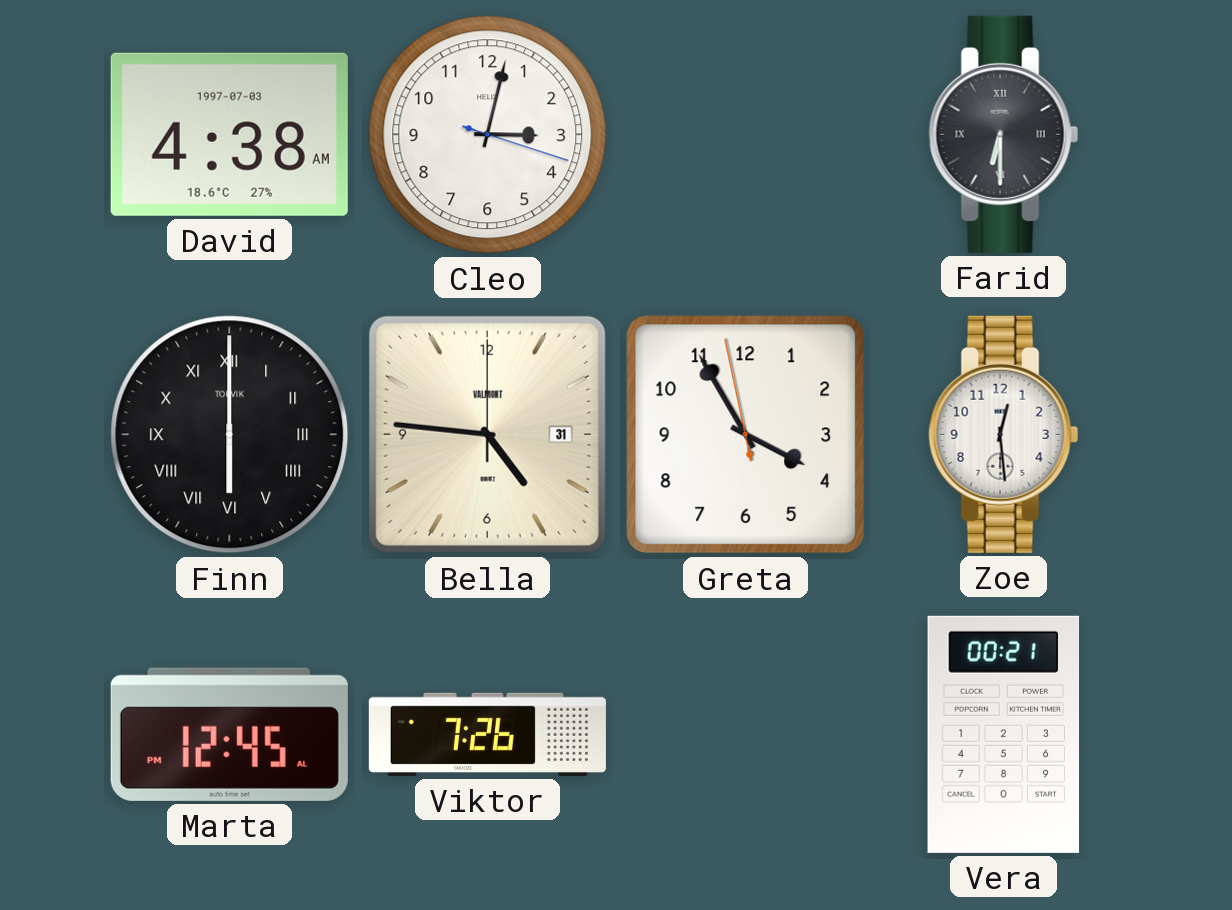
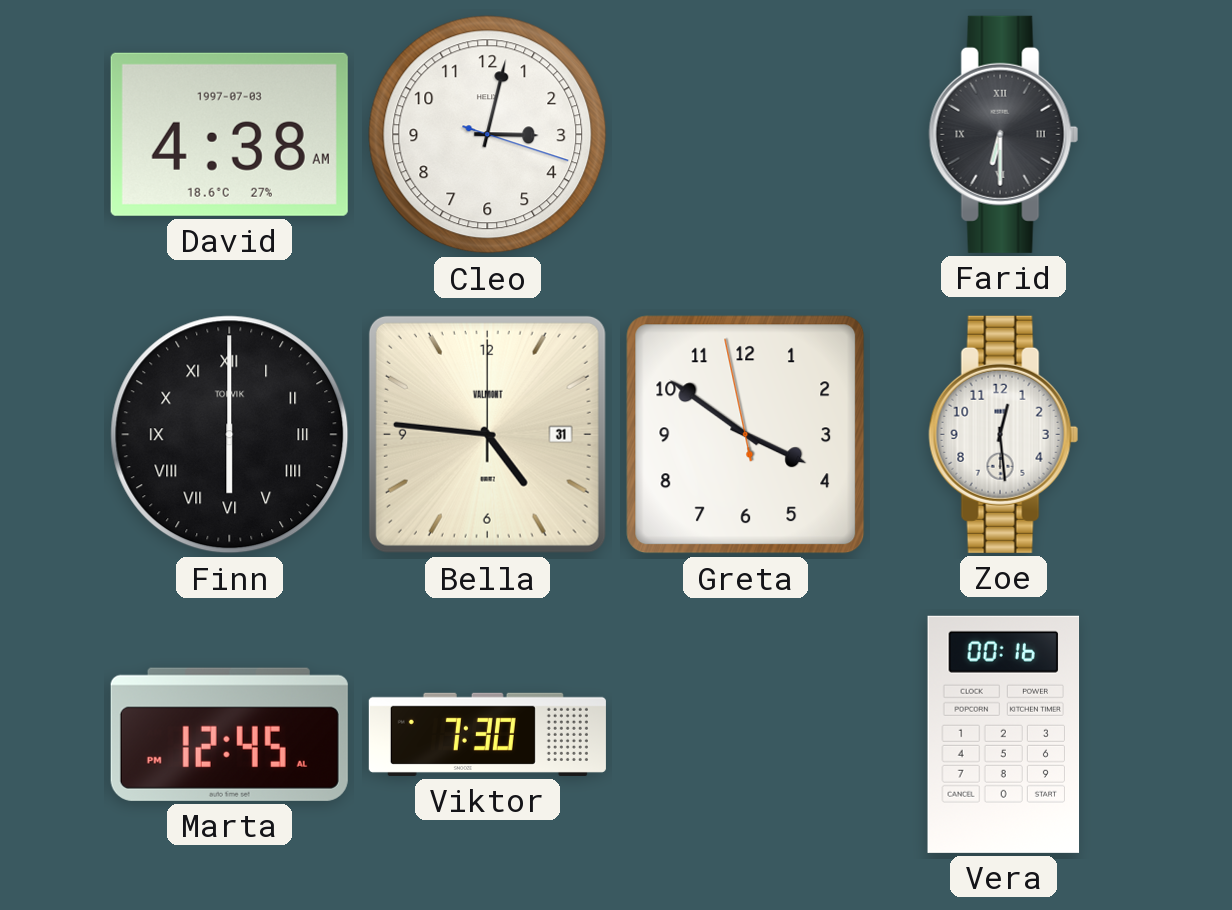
Greta: 3:54 -> 3:50
Viktor: 7:26 -> 7:30
Vera: 00:21 -> 00:16
